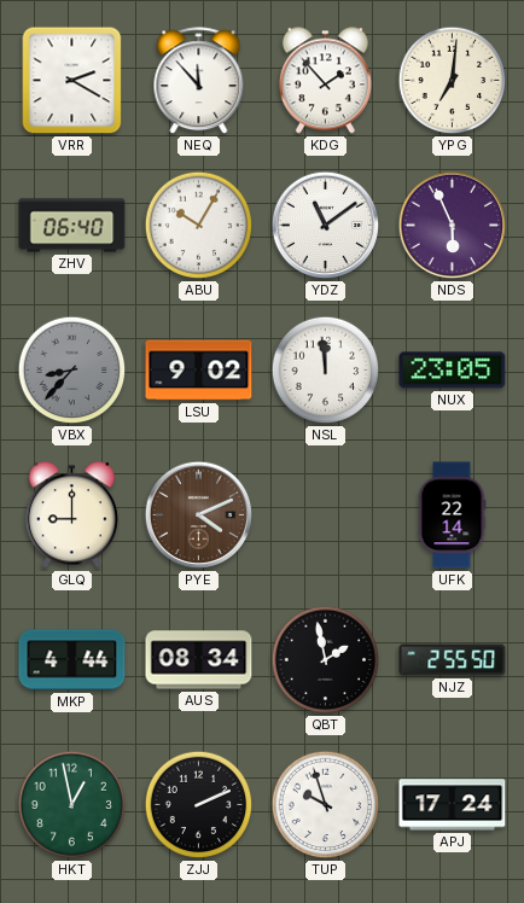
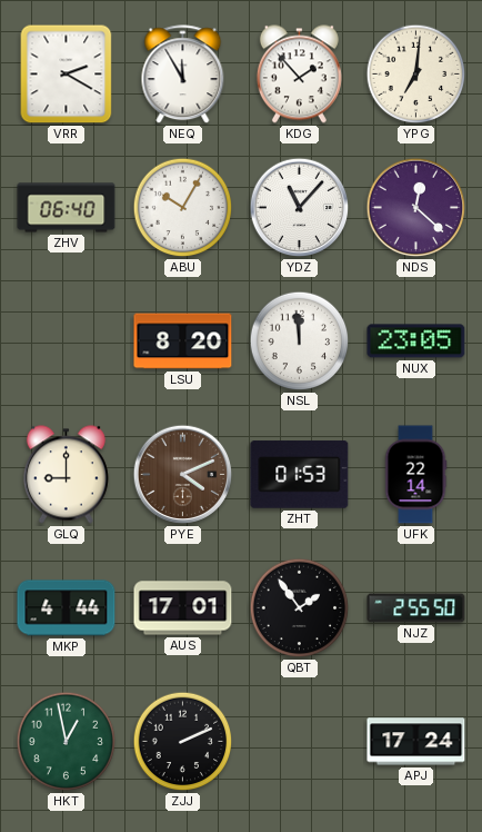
NEQ: 11:53 -> 11:55
YDZ: 11:09 -> 11:07
NDS: 5:56 -> 12:22
VBX: 8:37 -> none
LSU: 9:02 -> 8:20
ZHT: none -> 01:53
AUS: 08:34 -> 17:01
QBT: 1:58 -> 1:54
TUP: 9:57 -> none
